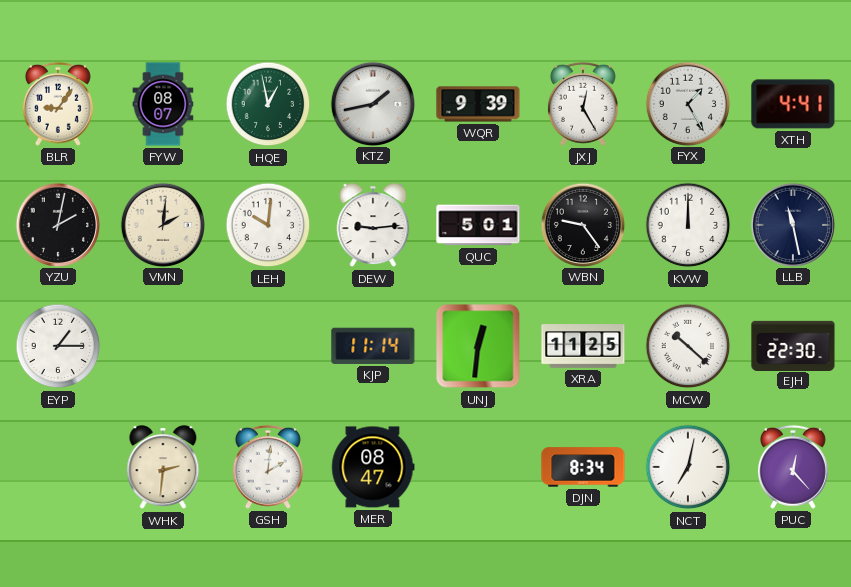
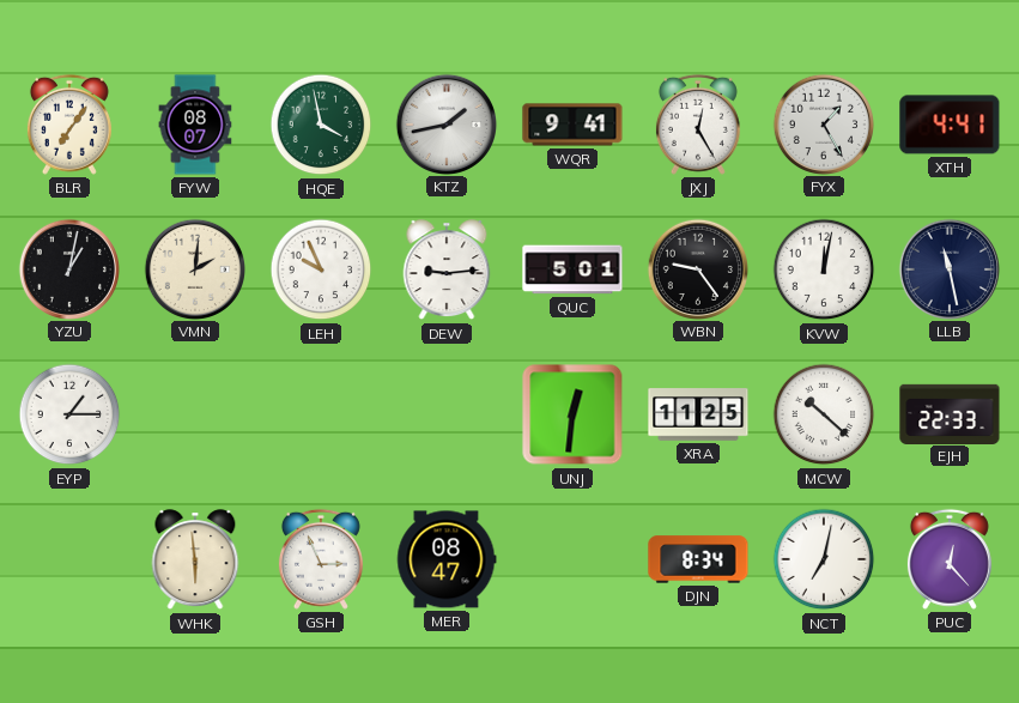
BLR: 9:06 -> 7:06
HQE: 12:58 -> 3:58
WQR: 9:39 -> 9:41
YZU: 2:02 -> 1:02
LEH: 10:01 -> 9:56
KVW: 12:00 -> 12:02
KJP: 11:14 -> none
EJH: 22:30 -> 22:33
WHK: 2:31 -> 5:59
GSH: 2:01 -> 2:56
